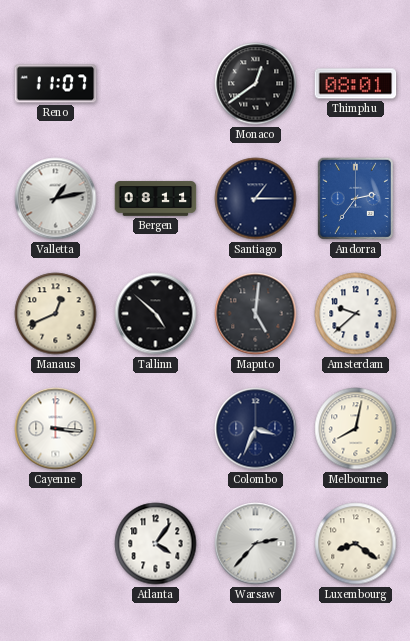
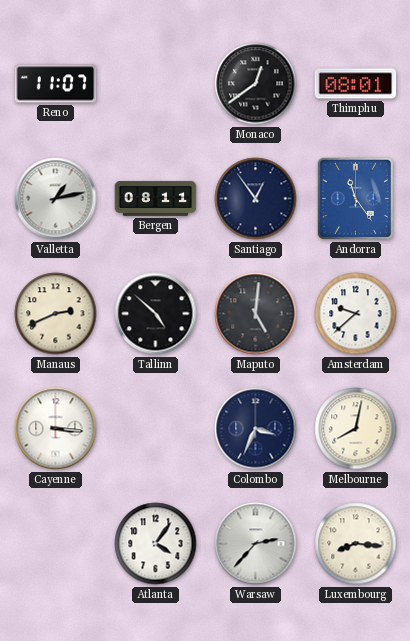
Santiago: 1:15 -> 12:54
Andorra: 2:36 -> 11:24
Manaus: 12:41 -> 2:41
Luxembourg: 8:21 -> 8:16
